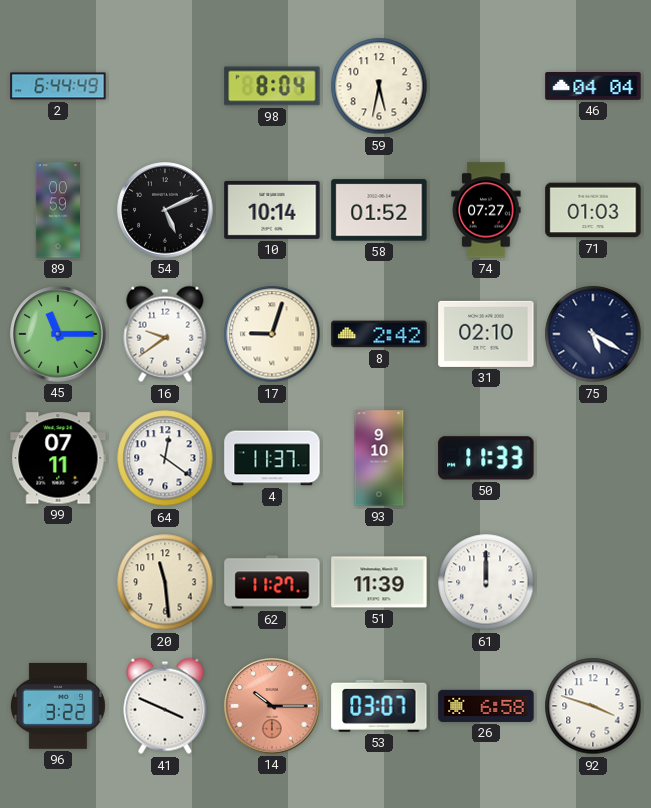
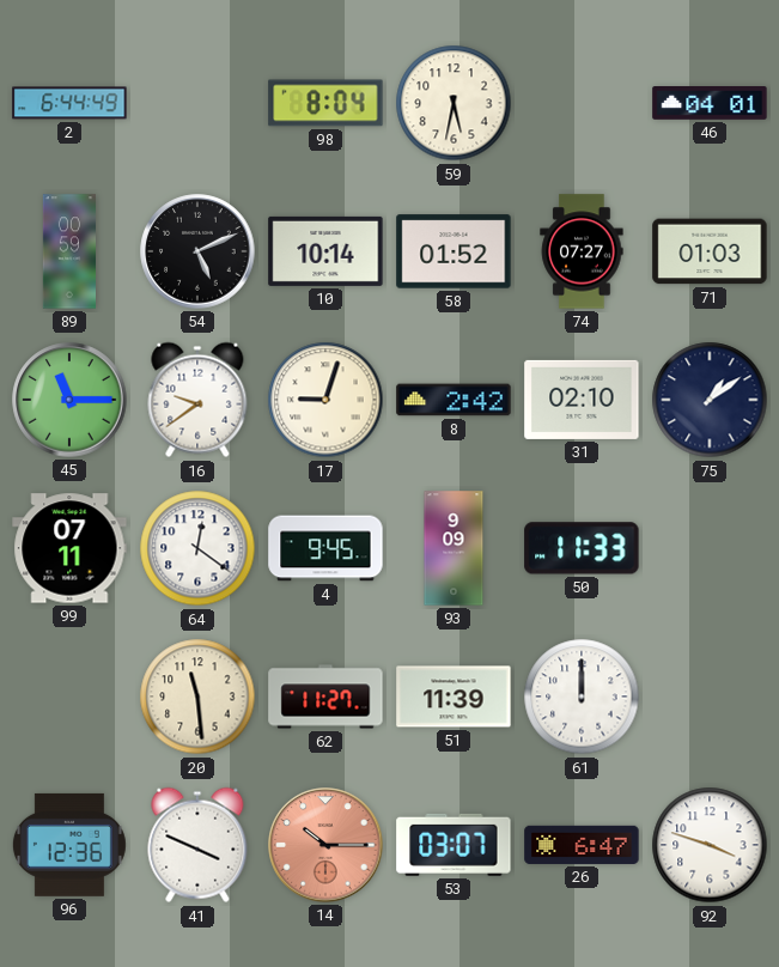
46: 04:04 -> 04:01
75: 5:20 -> 1:09
4: 11:37 -> 9:45
93: 9:10 -> 9:09
96: 3:22 -> 12:36
26: 6:58 -> 6:47
